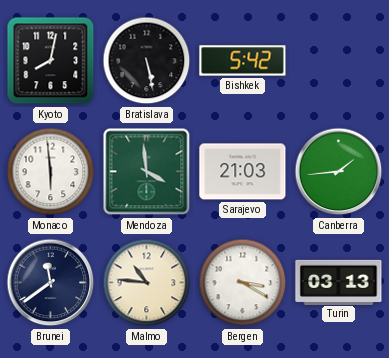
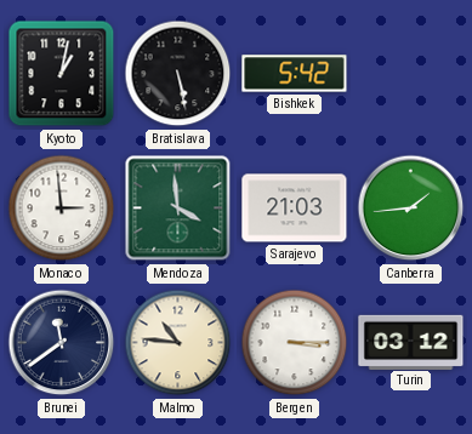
Kyoto: 8:02 -> 1:02
Monaco: 5:59 -> 2:59
Bergen: 3:20 -> 3:15
Turin: 03:13 -> 03:12
